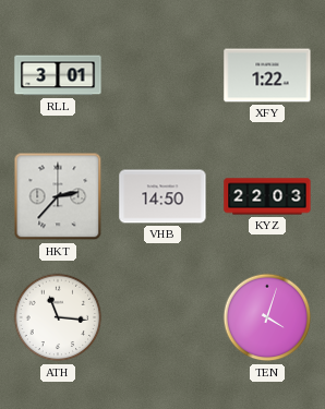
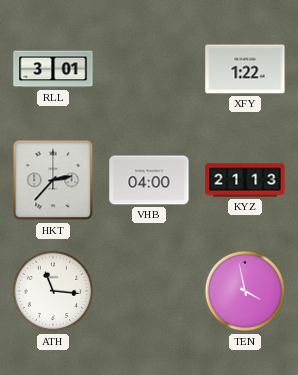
VHB: 14:50 -> 04:00
KYZ: 22:03 -> 21:13
TEN: 4:03 -> 3:58
